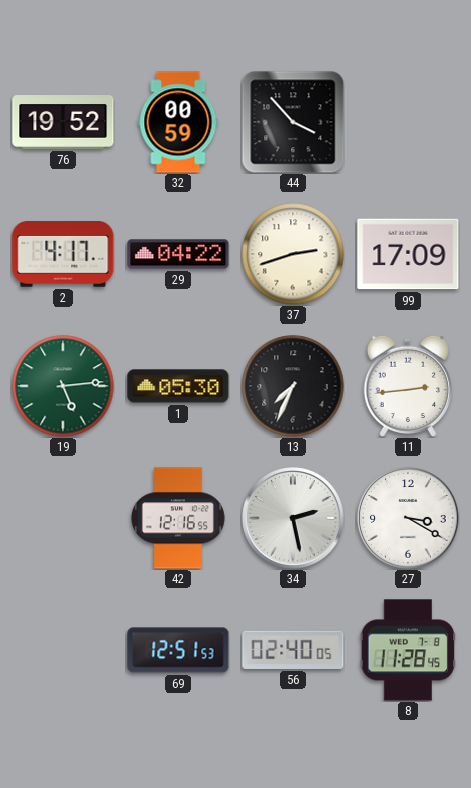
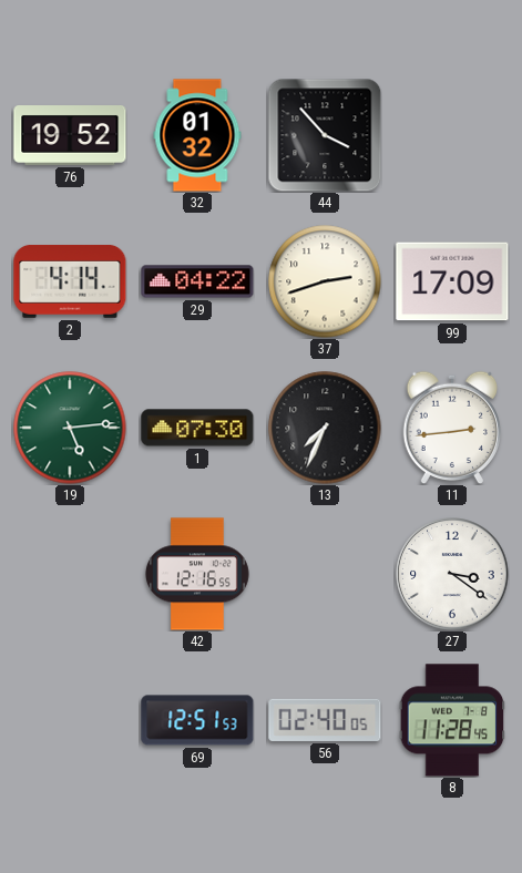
32: 00:59 -> 01:32
2: 4:17 -> 4:14
1: 05:30 -> 07:30
34: 2:28 -> none
27: 3:20 -> 3:21
